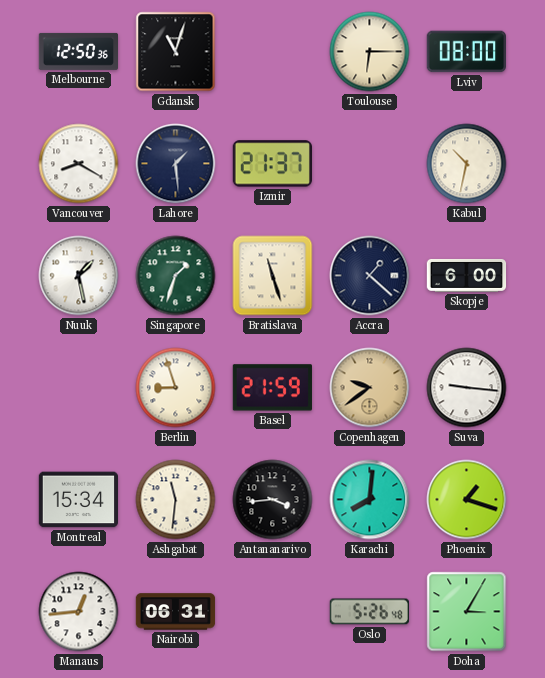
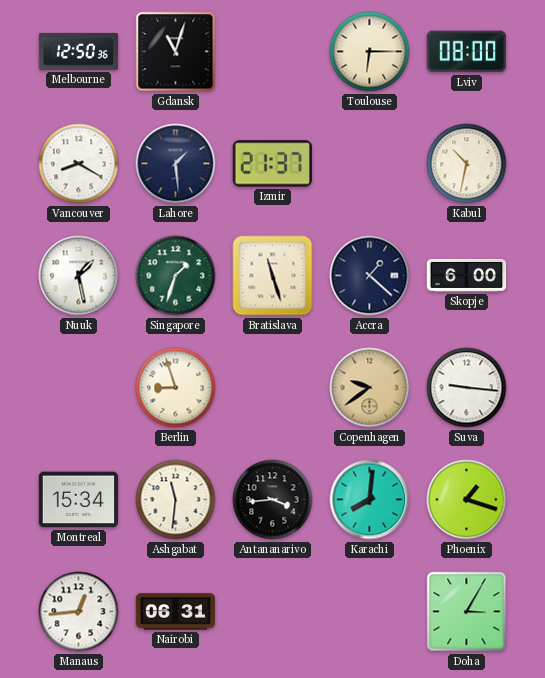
Basel: 21:59 -> none
Oslo: 5:26 -> none
